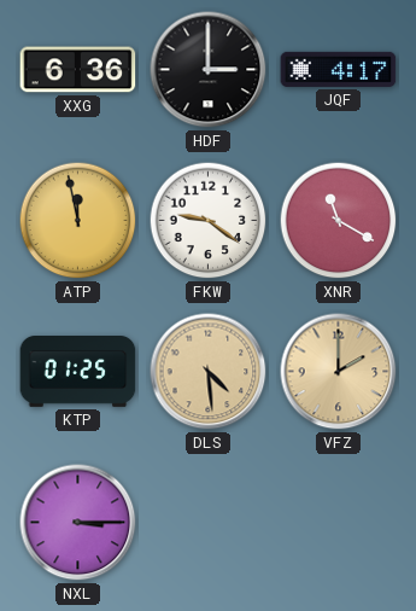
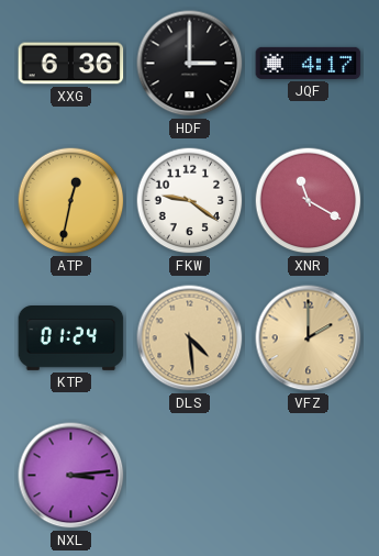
ATP: 11:58 -> 12:32
KTP: 01:25 -> 01:24
NXL: 3:15 -> 3:14
